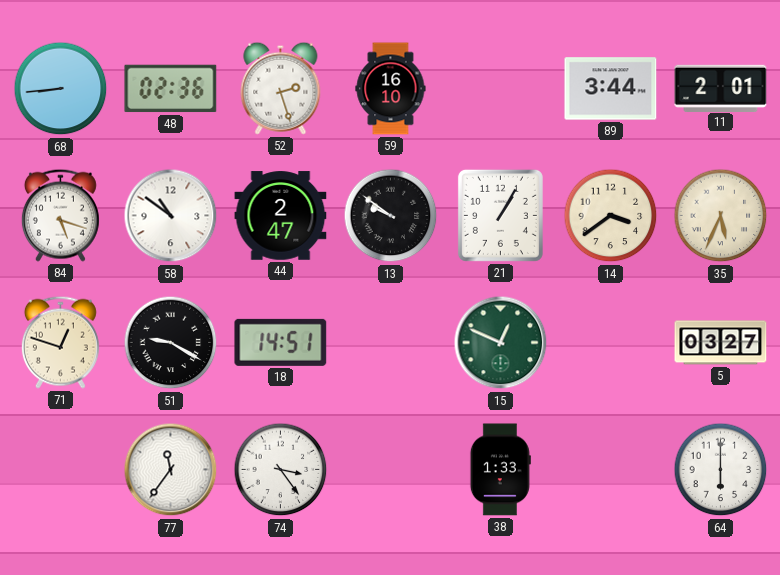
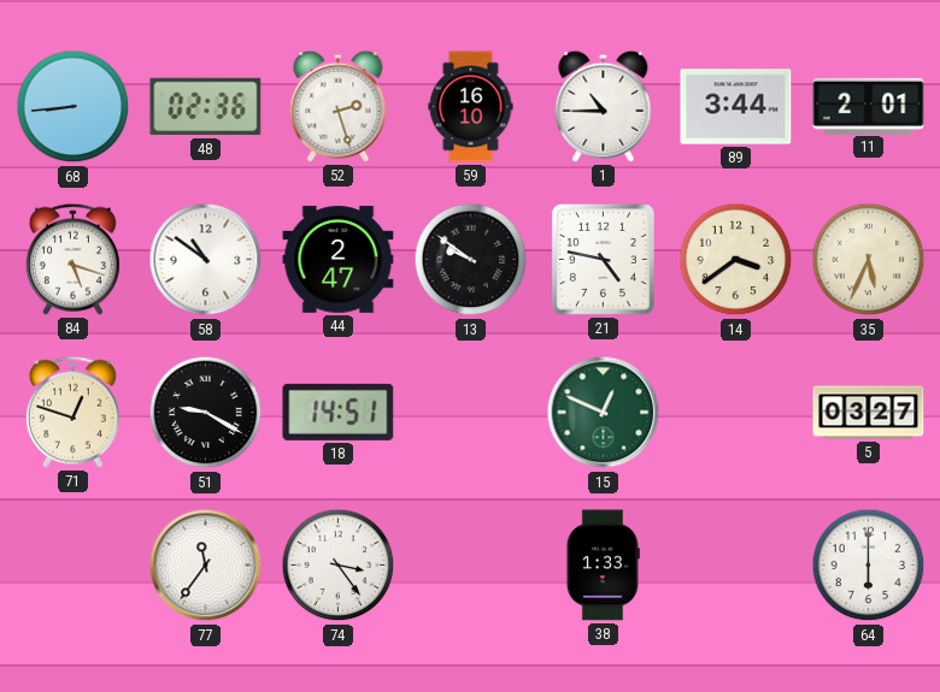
1: none -> 10:45
21: 1:05 -> 4:47
